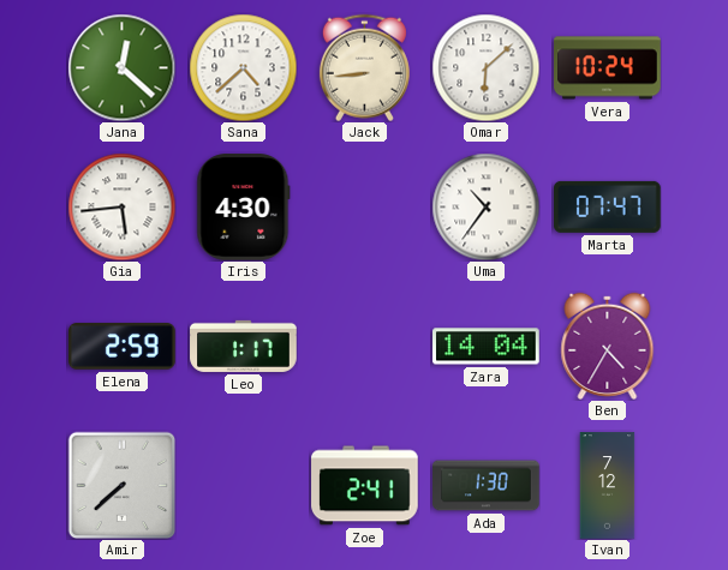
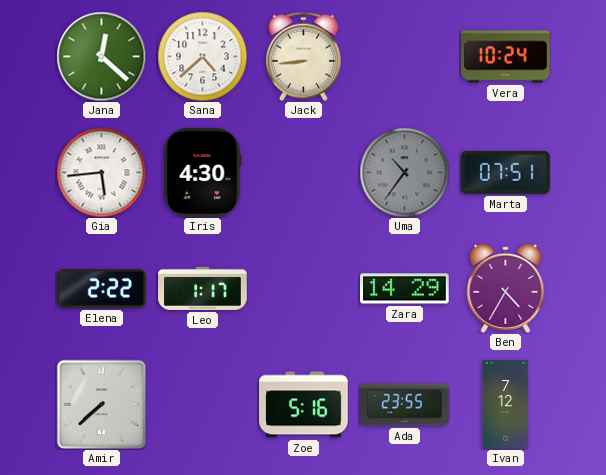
Omar: 6:08 -> none
Uma dial: white -> grey
Marta: 07:47 -> 07:51
Elena: 2:59 -> 2:22
Zara: 14:04 -> 14:29
Zoe: 2:41 -> 5:16
Ada: 1:30 -> 23:55
